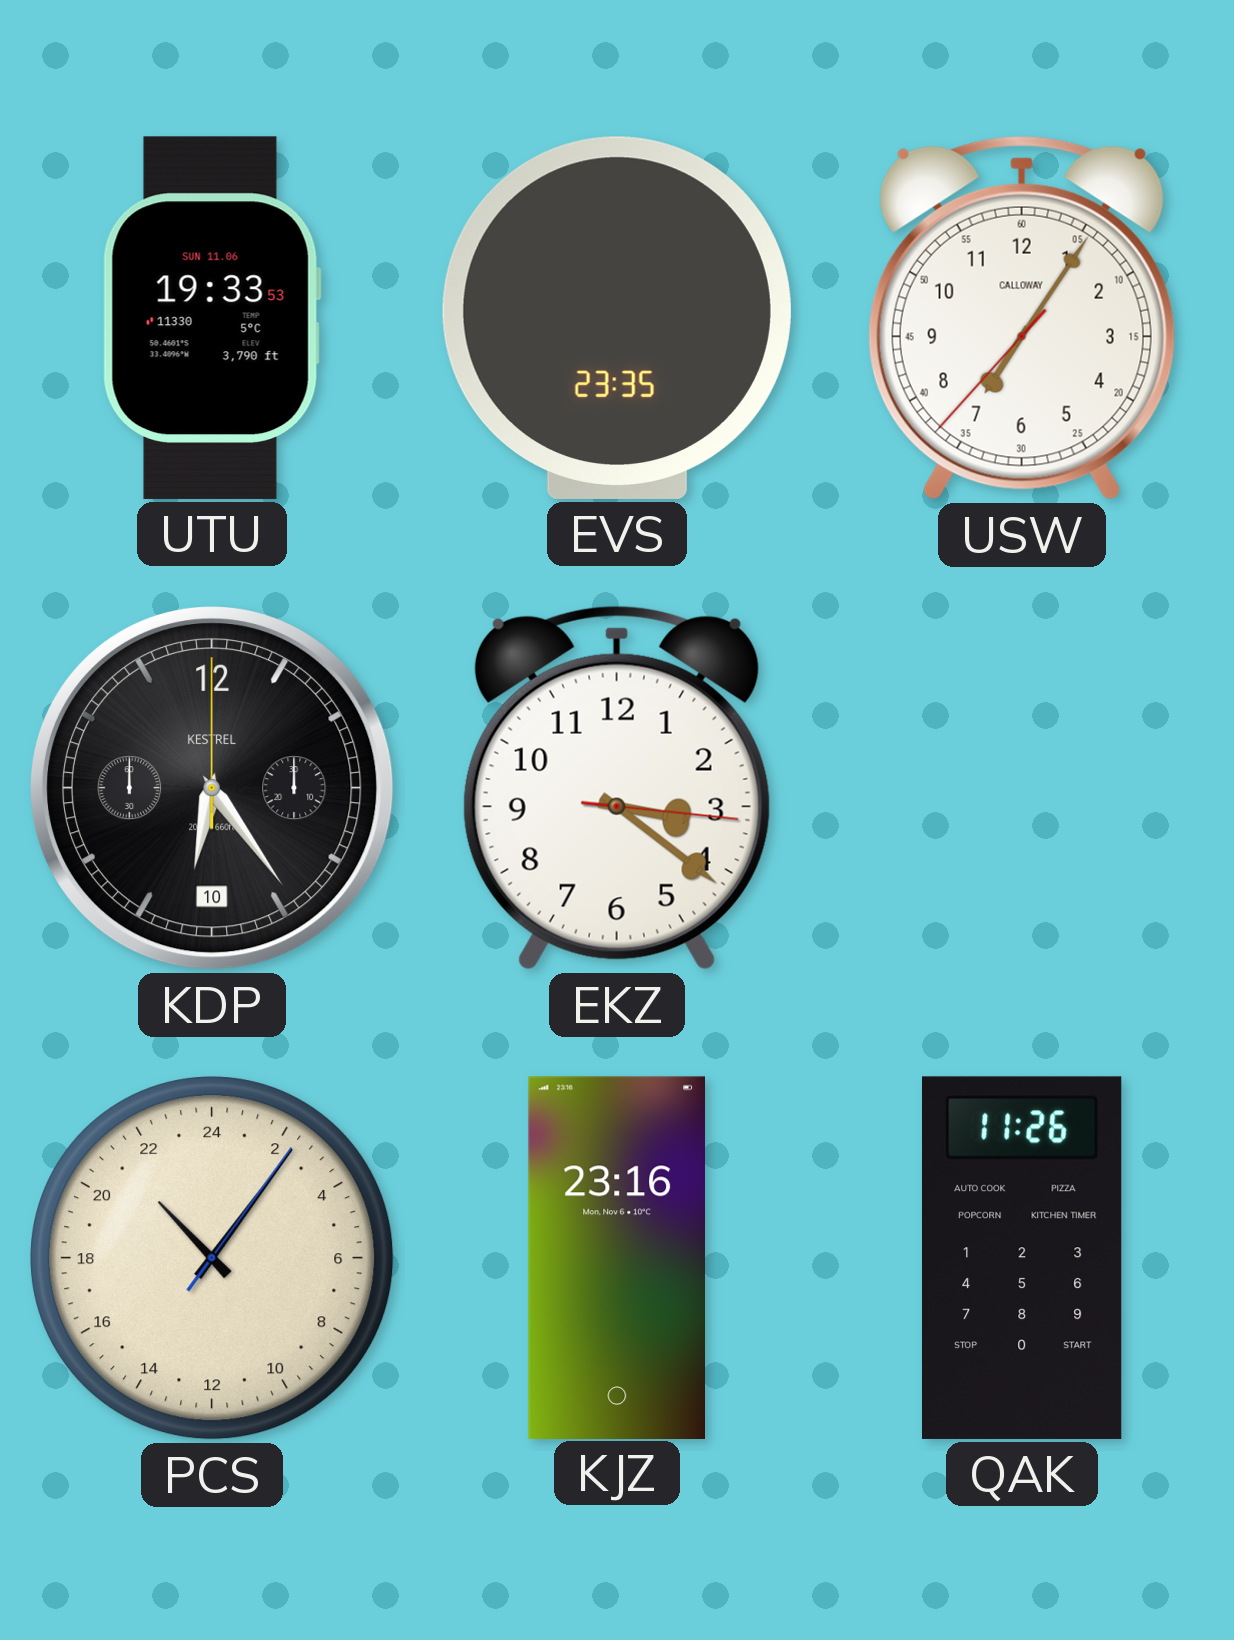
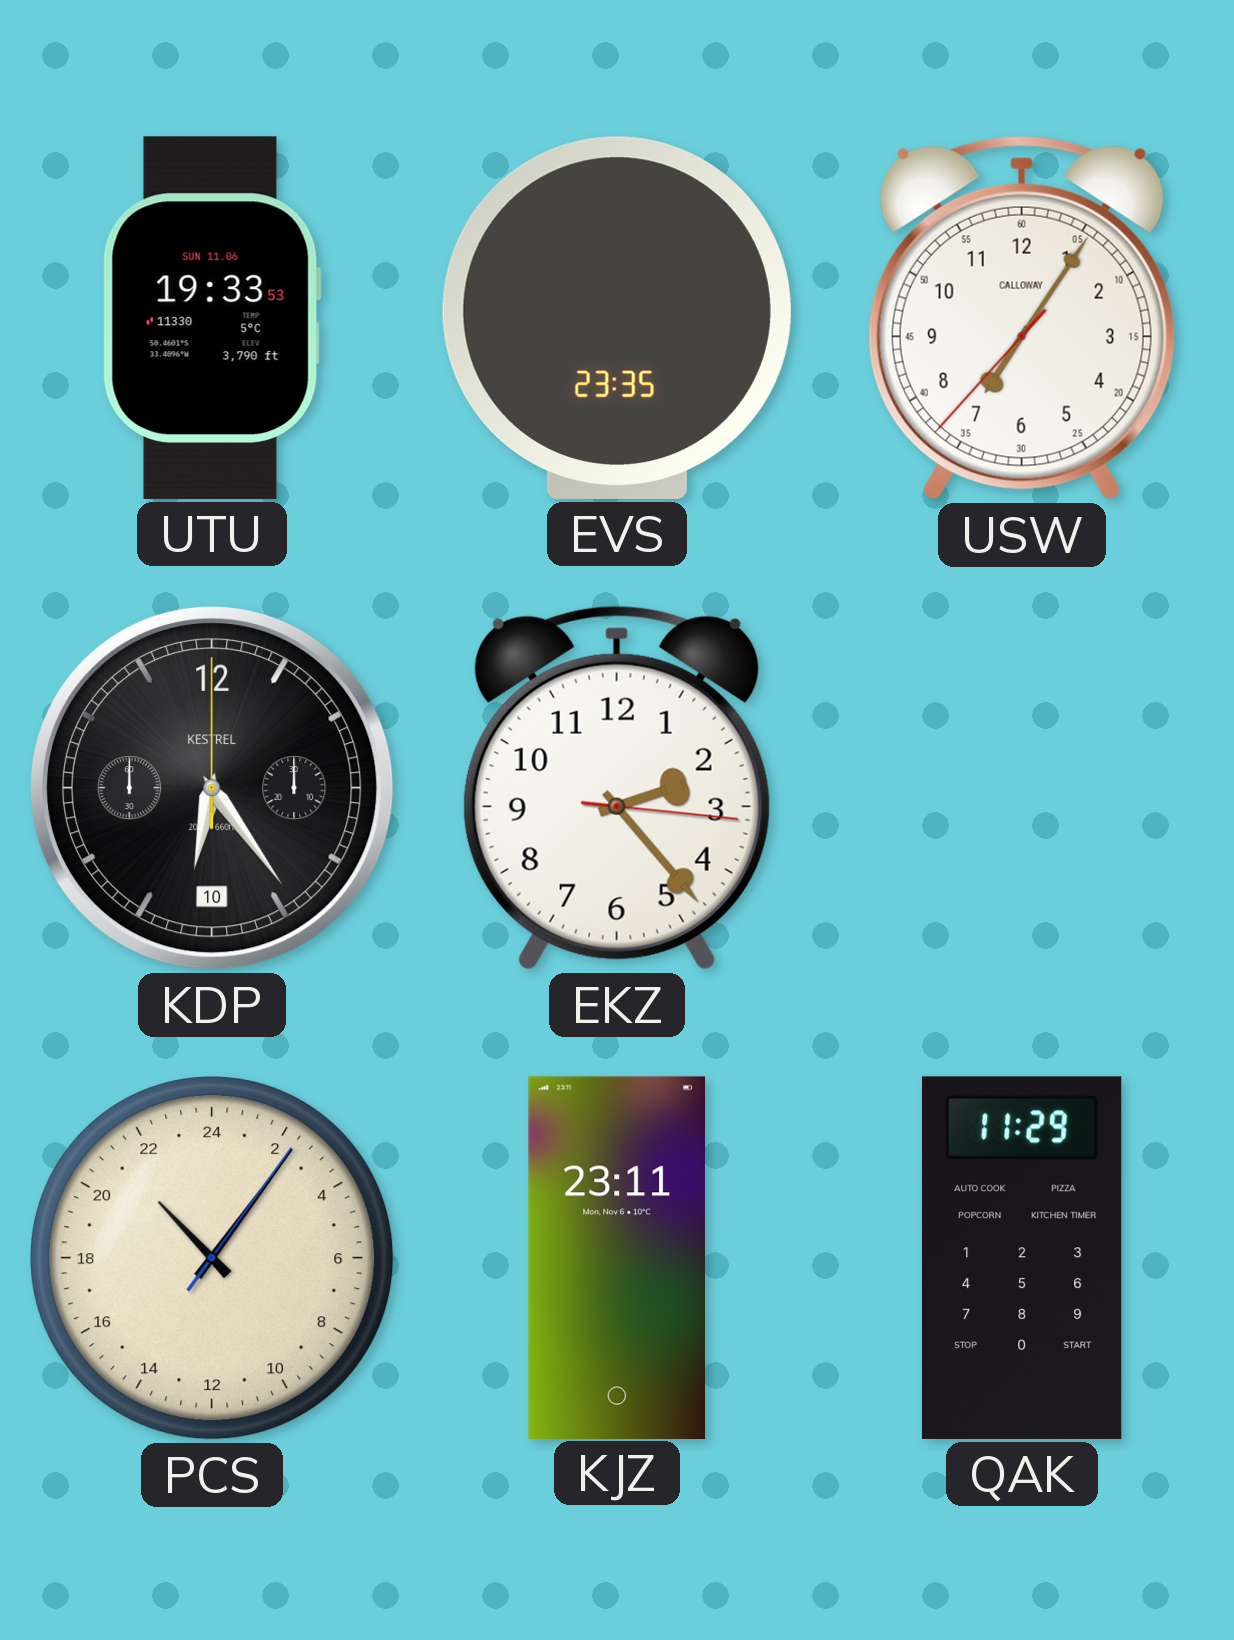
EKZ: 3:21 -> 2:23
KJZ: 23:16 -> 23:11
QAK: 11:26 -> 11:29
